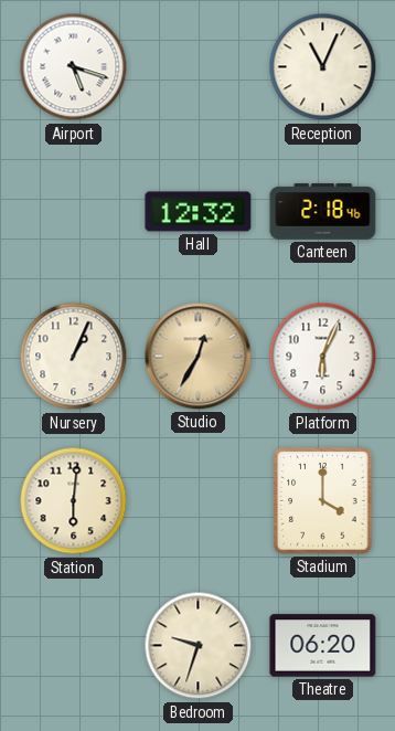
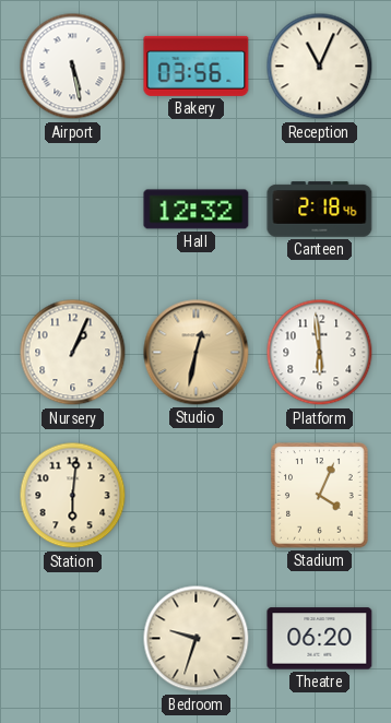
Airport: 5:18 -> 5:28
Bakery: none -> 03:56
Studio: 12:35 -> 12:32
Platform: 6:04 -> 5:59
Stadium: 4:00 -> 4:04
